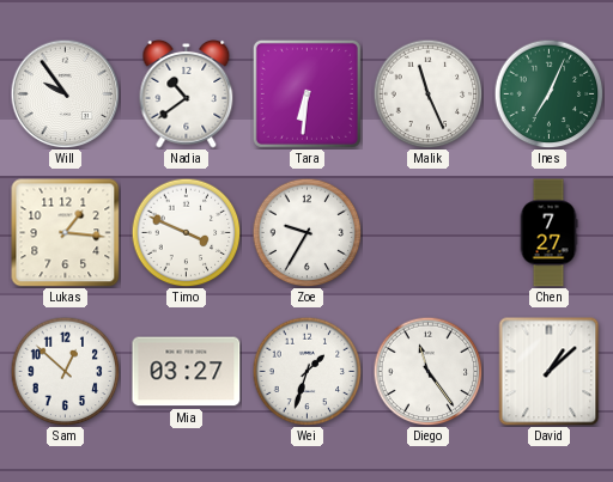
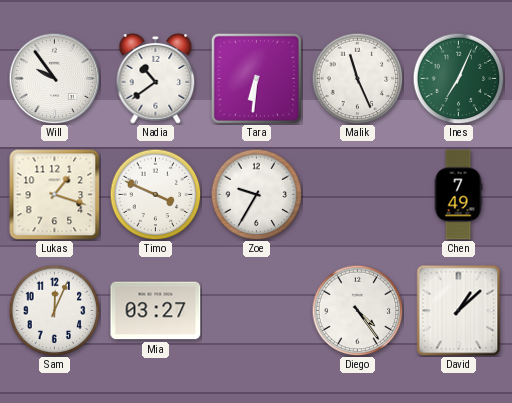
Lukas: 1:16 -> 1:18
Chen: 7:27 -> 7:49
Sam: 12:52 -> 12:04
Wei: 1:33 -> none
Diego: 11:24 -> 4:24
